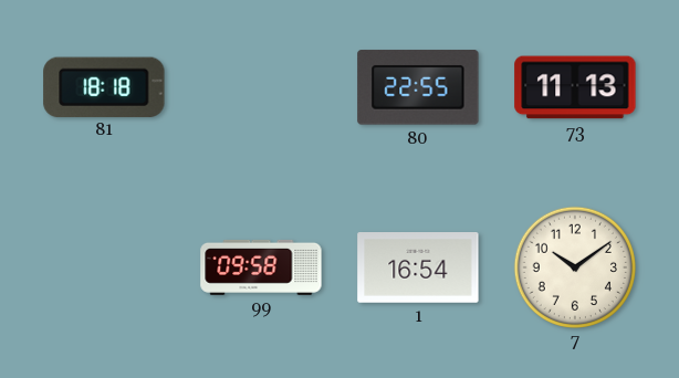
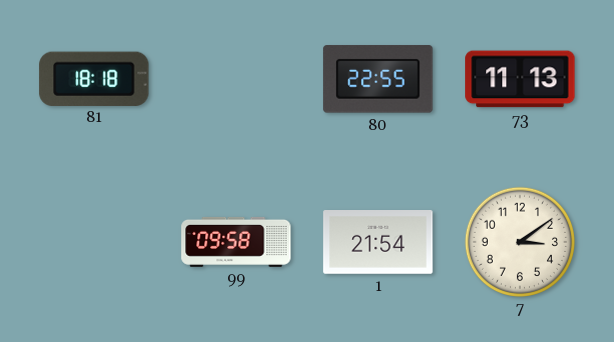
1: 16:54 -> 21:54
7: 10:09 -> 3:09
